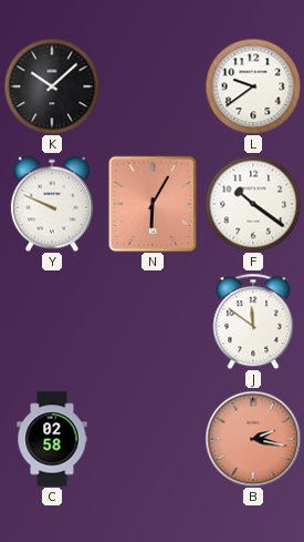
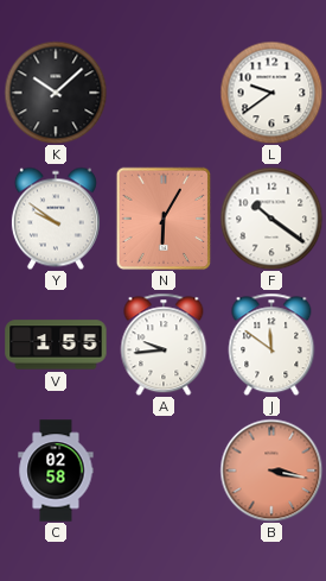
Y: 9:49 -> 9:51
V: none -> 1:55
A: none -> 9:44
B: 2:17 -> 3:17
